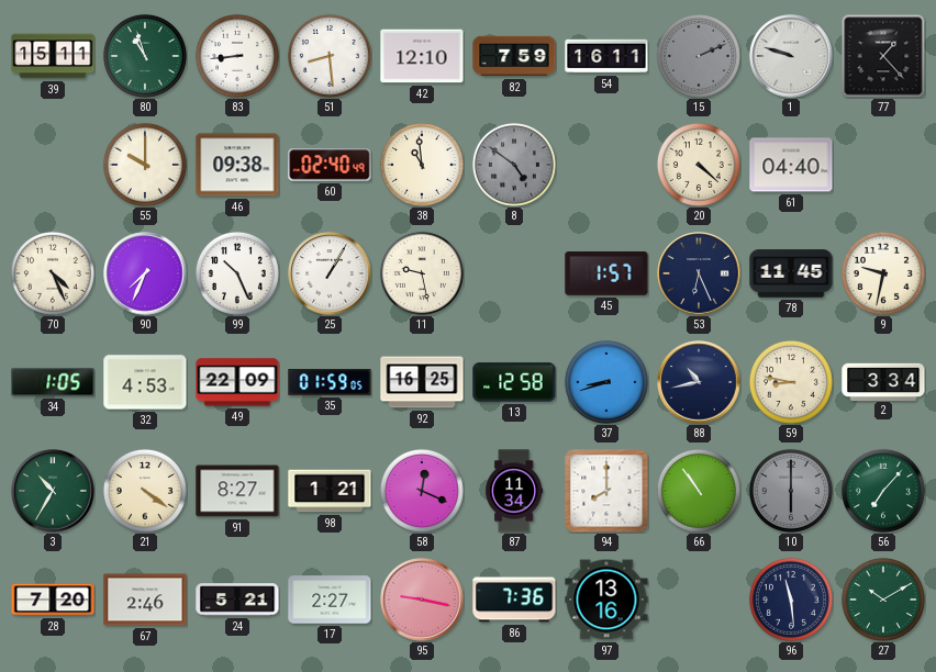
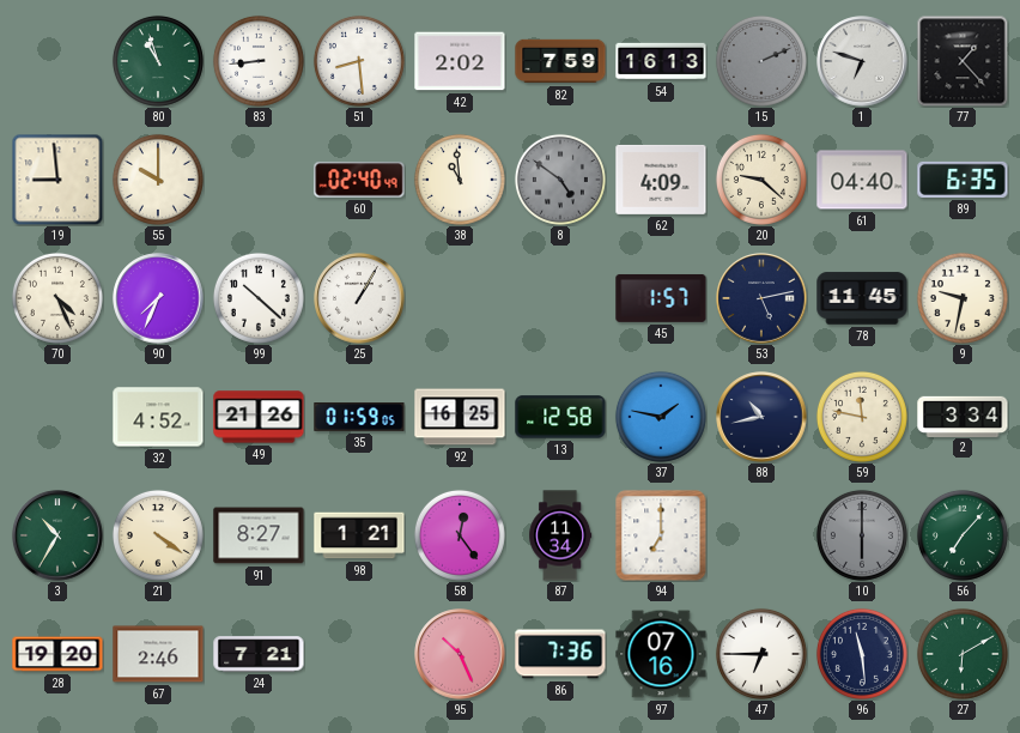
39: 15:11 -> none
42: 12:10 -> 2:02
54: 16:11 -> 16:13
1: 9:48 -> 6:48
19: none -> 8:59
46: 09:38 -> none
62: none -> 4:09
20: 4:22 -> 9:22
89: none -> 6:35
99: 10:26 -> 10:22
11: 9:28 -> none
53: 6:26 -> 5:13
34: 1:05 -> none
32: 4:53 -> 4:52
49: 22:09 -> 21:26
37: 8:42 -> 1:47
59: 8:47 -> 11:47
58: 12:19 -> 12:24
94: 8:00 -> 7:00
66: 10:54 -> none
28: 7:20 -> 19:20
24: 5:21 -> 7:21
17: 2:27 -> none
95: 9:17 -> 10:26
97: 13:16 -> 07:16
47: none -> 6:45
27: 10:10 -> 6:10
